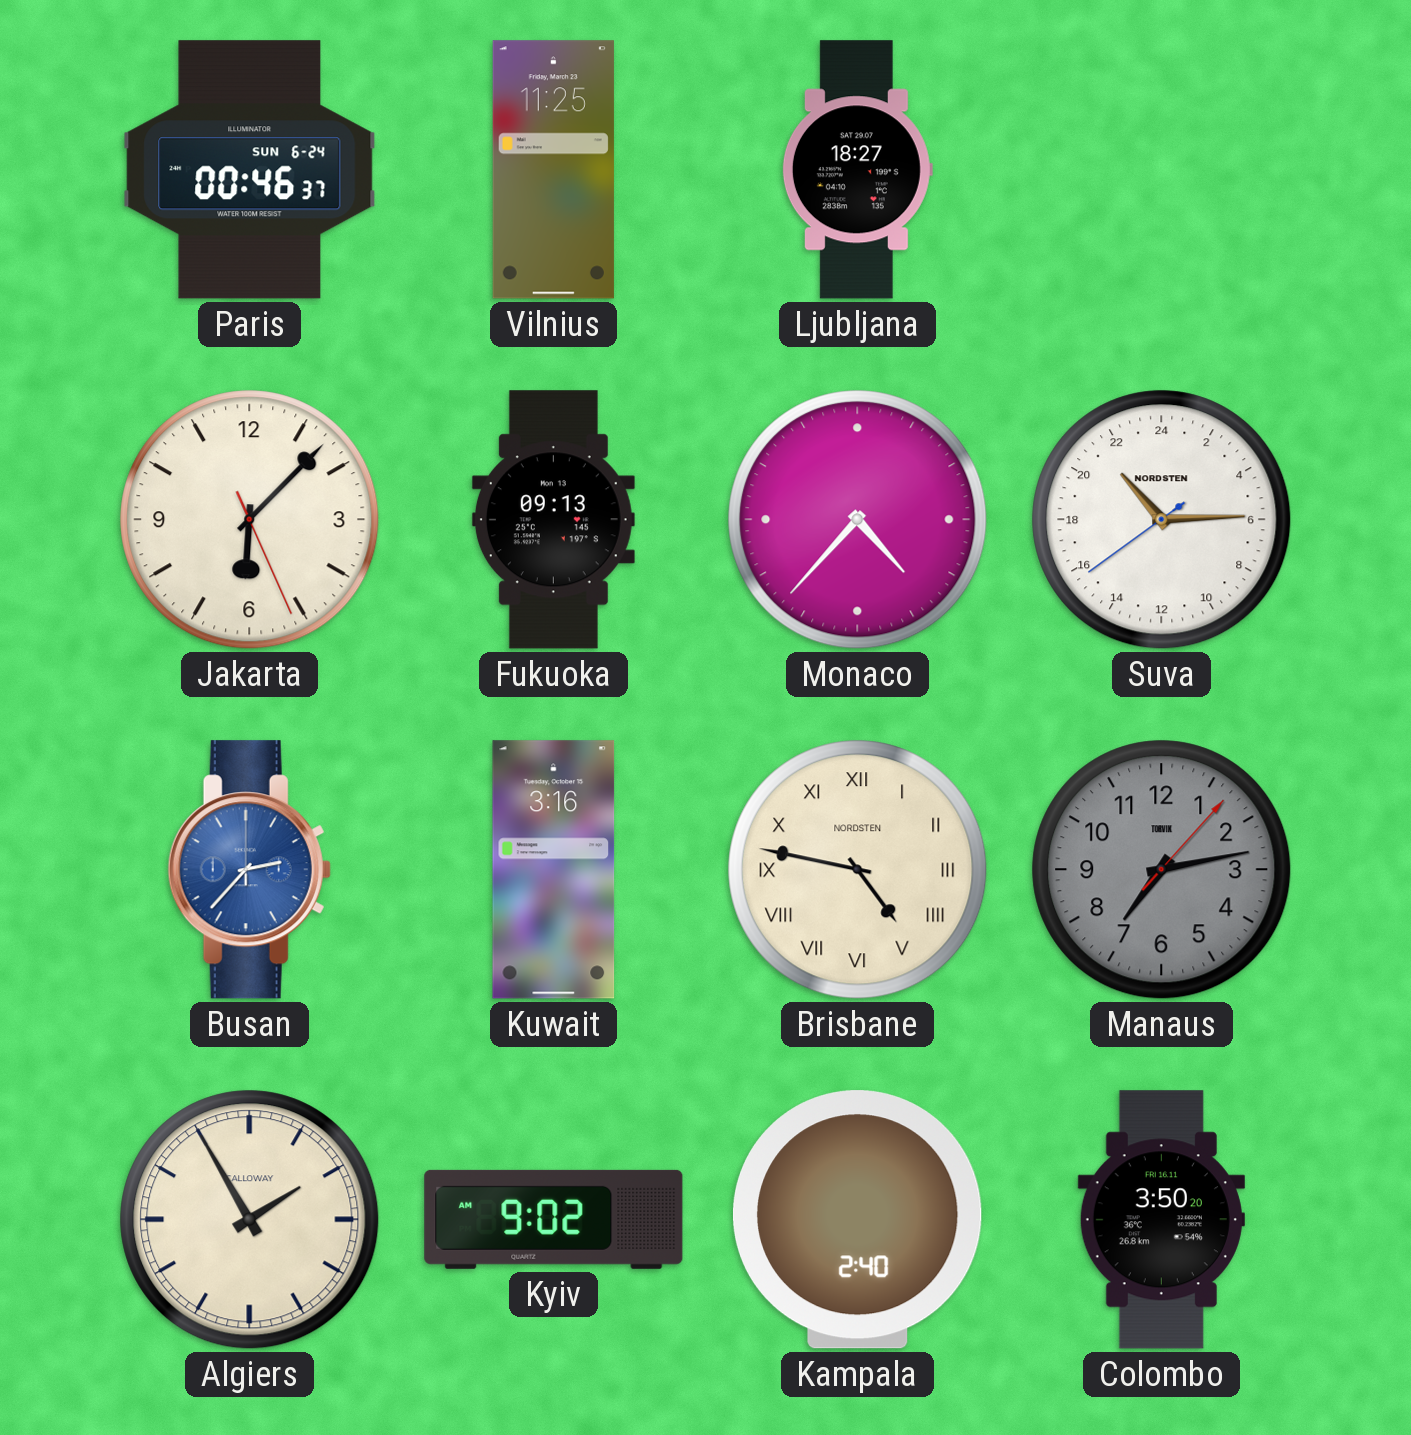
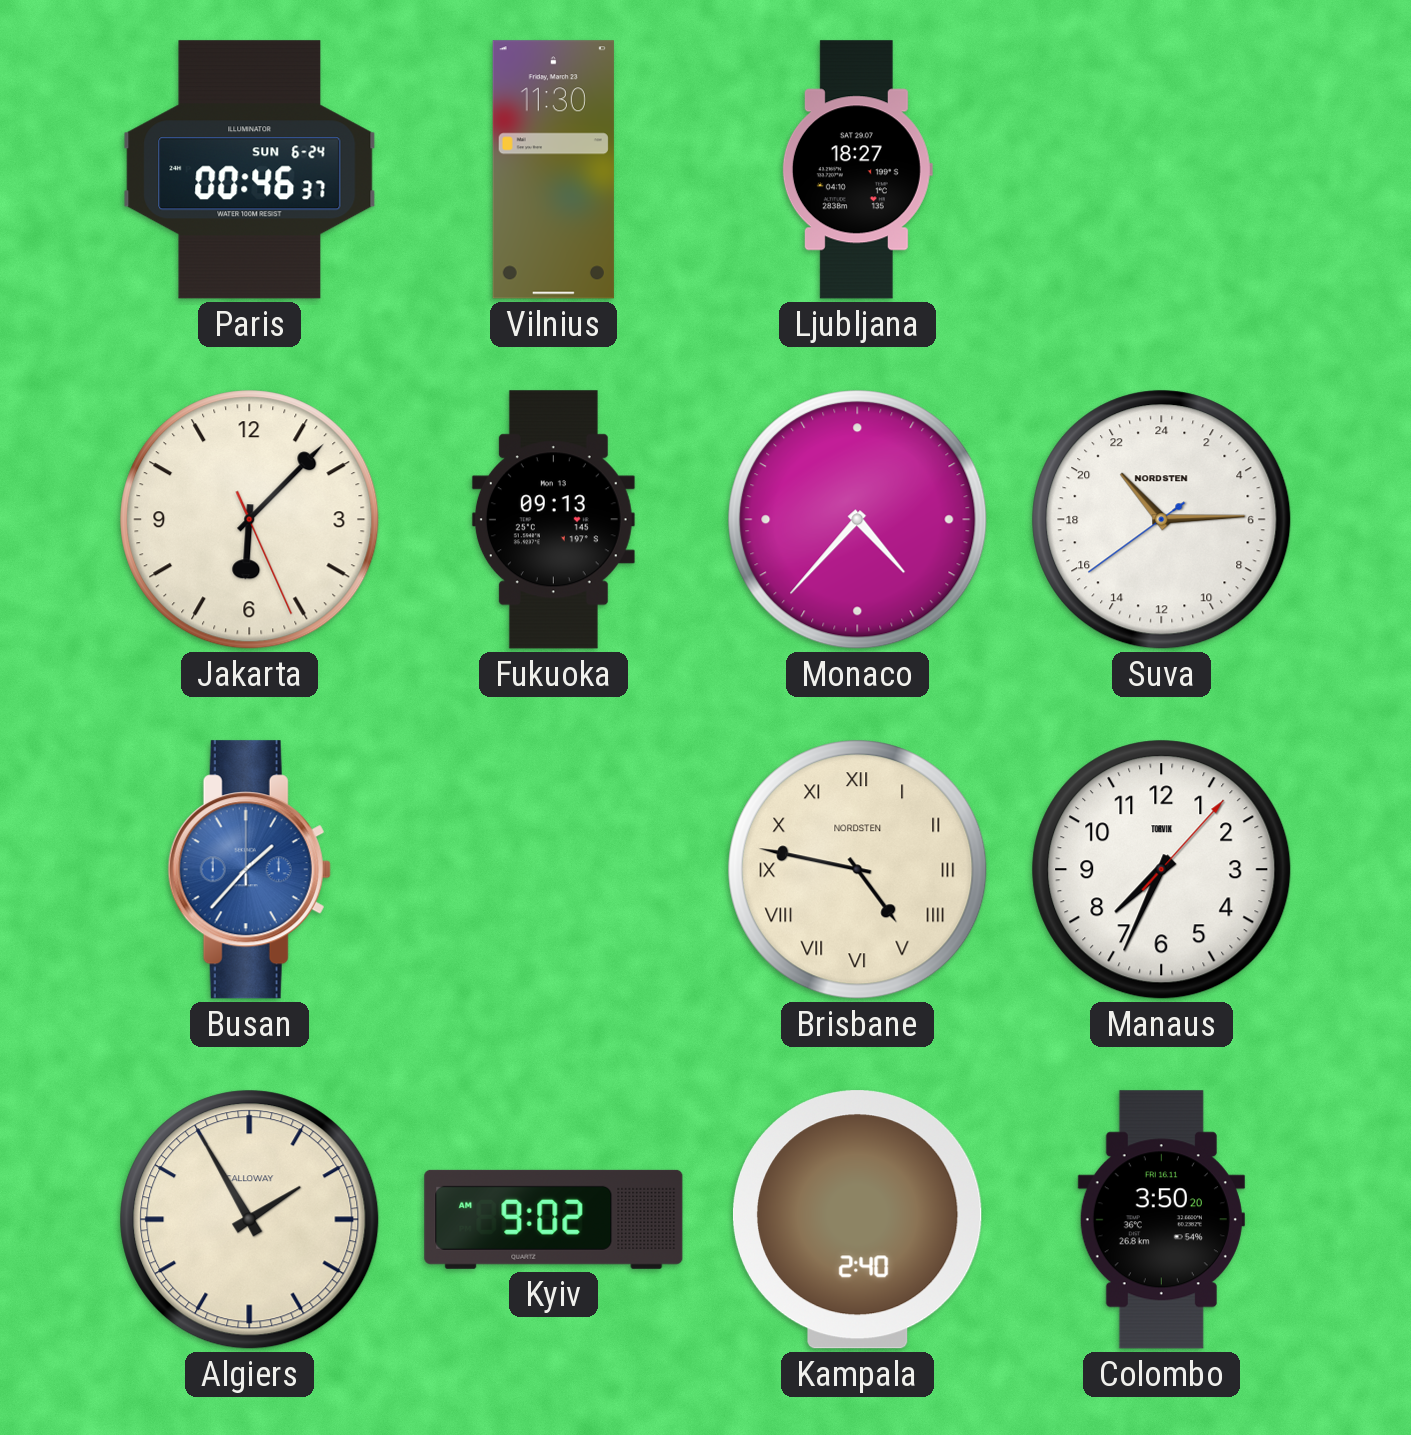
Vilnius: 11:25 -> 11:30
Busan: 2:37 -> 1:37
Kuwait: 3:16 -> none
Manaus: 7:13 -> 7:34
Manaus dial: grey -> white
